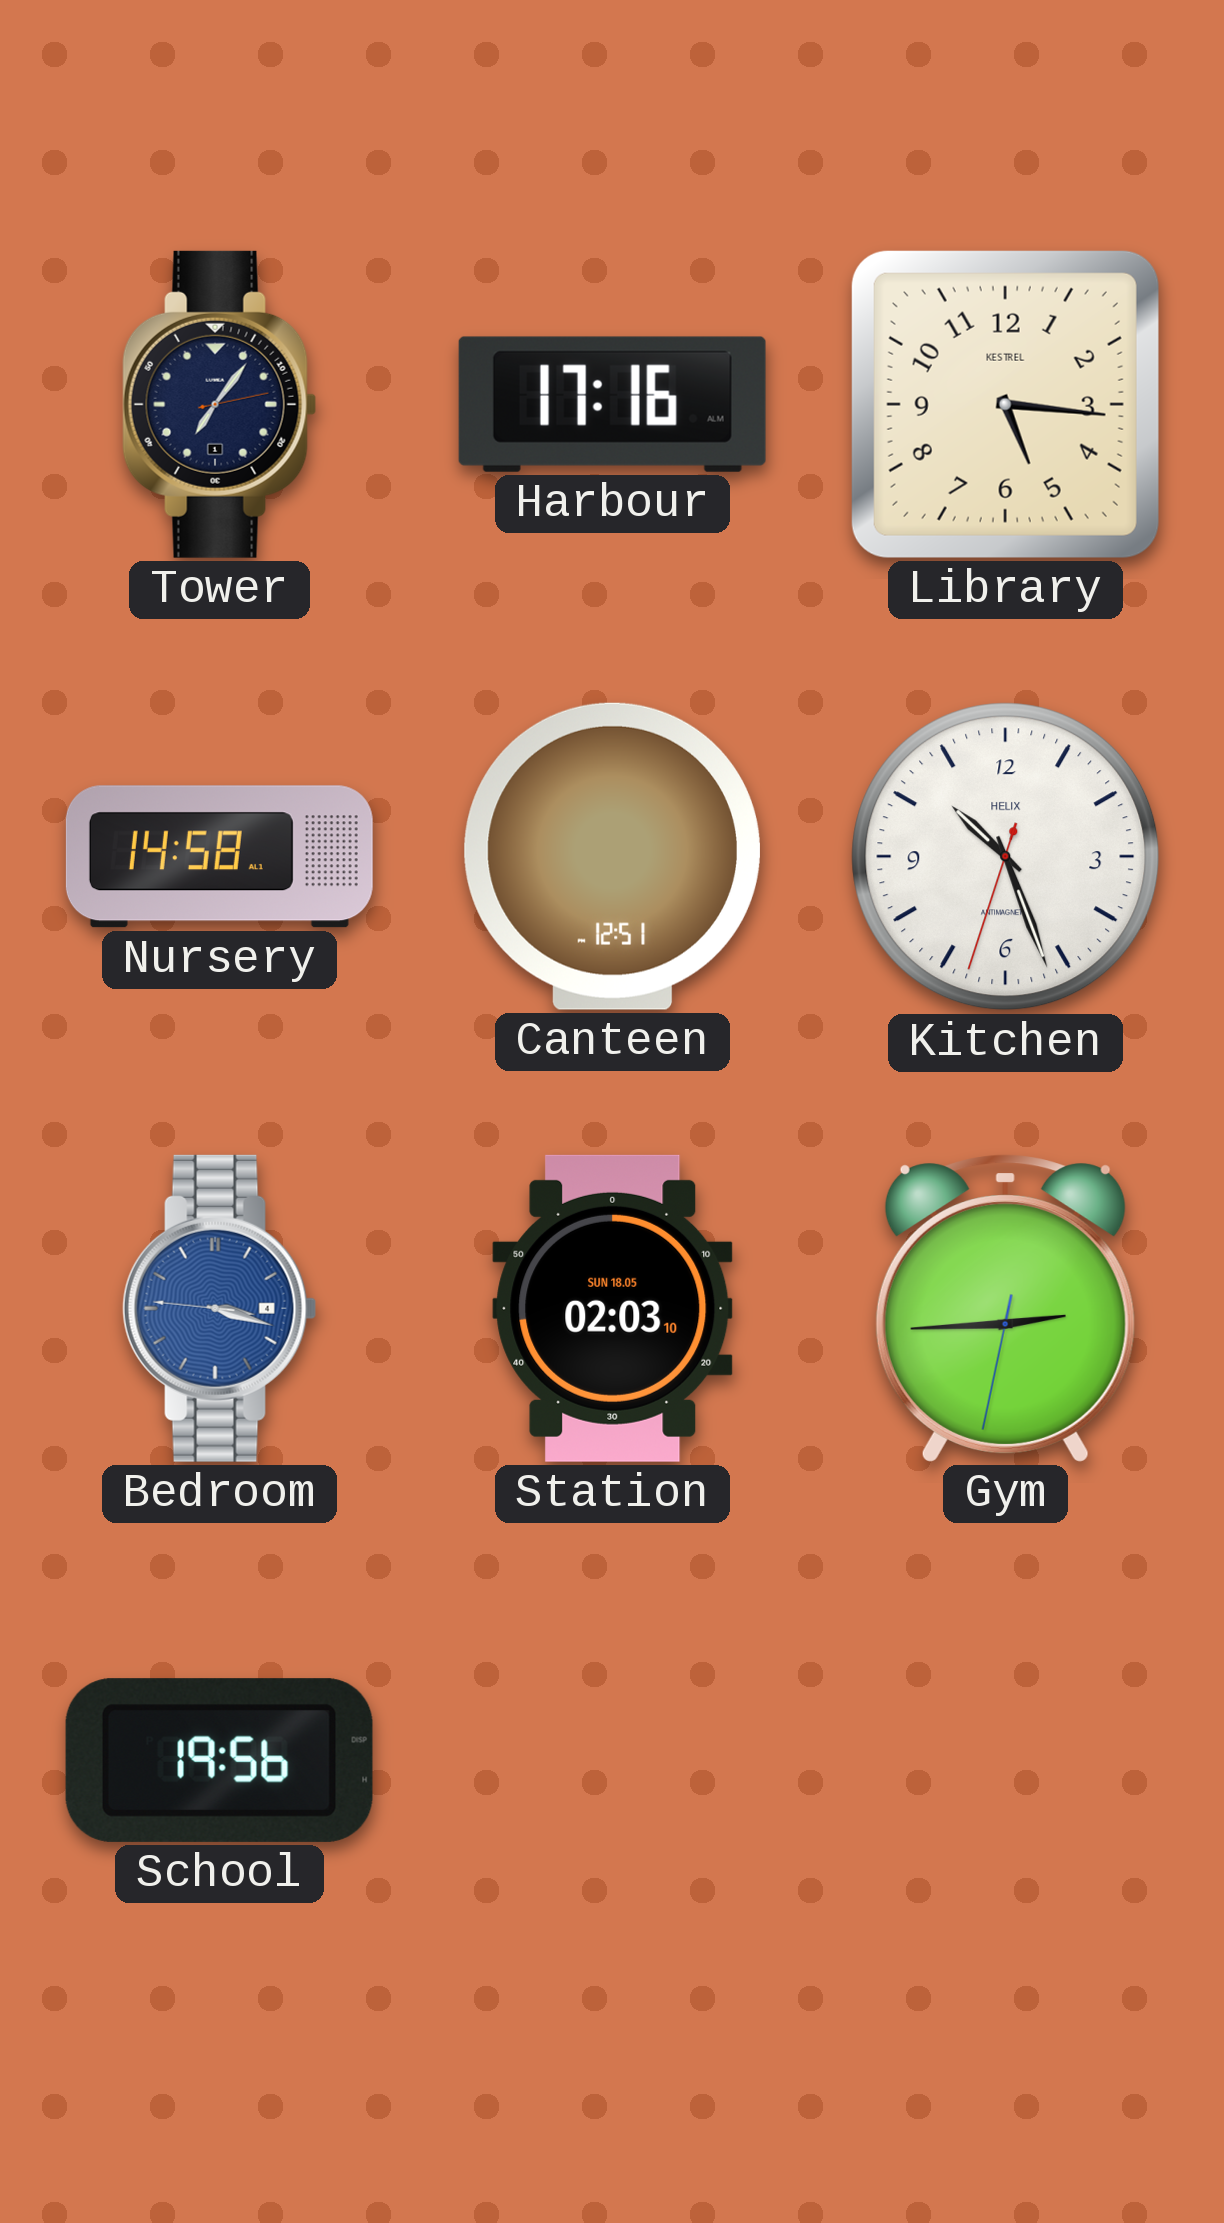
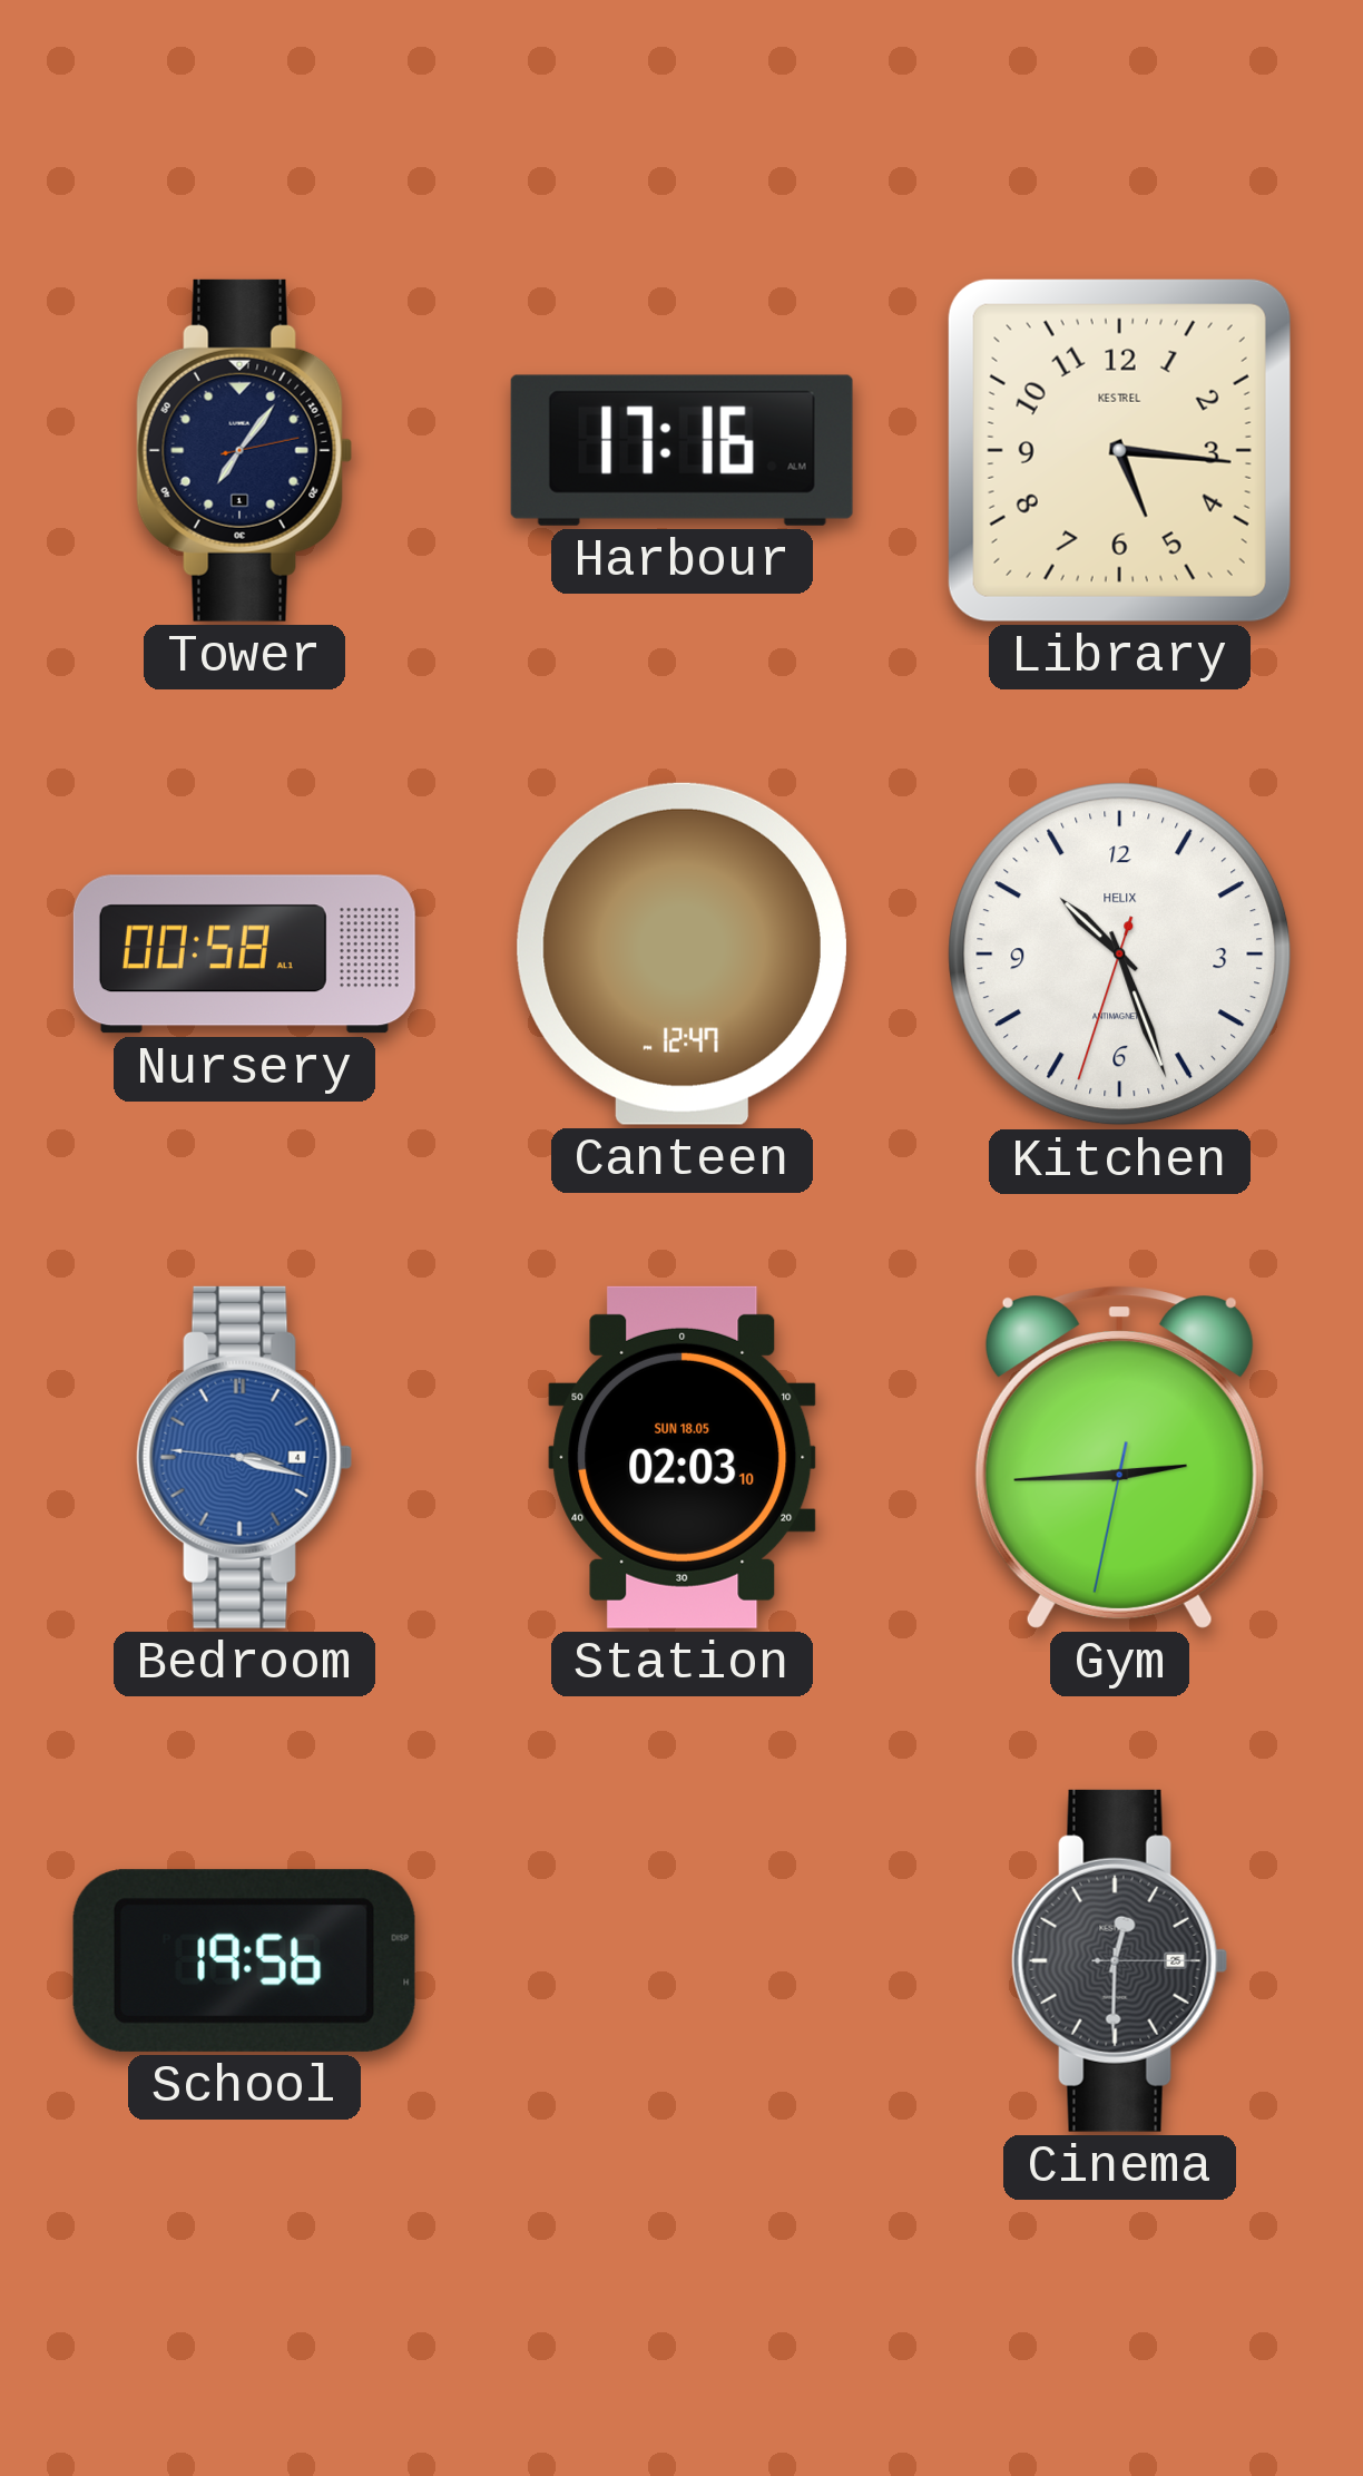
Nursery: 14:58 -> 00:58
Canteen: 12:51 -> 12:47
Cinema: none -> 12:30
